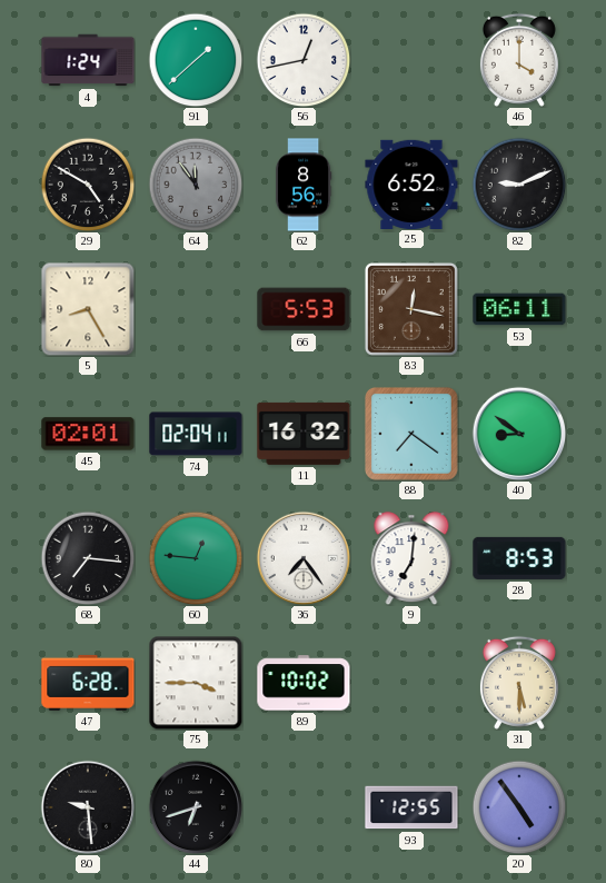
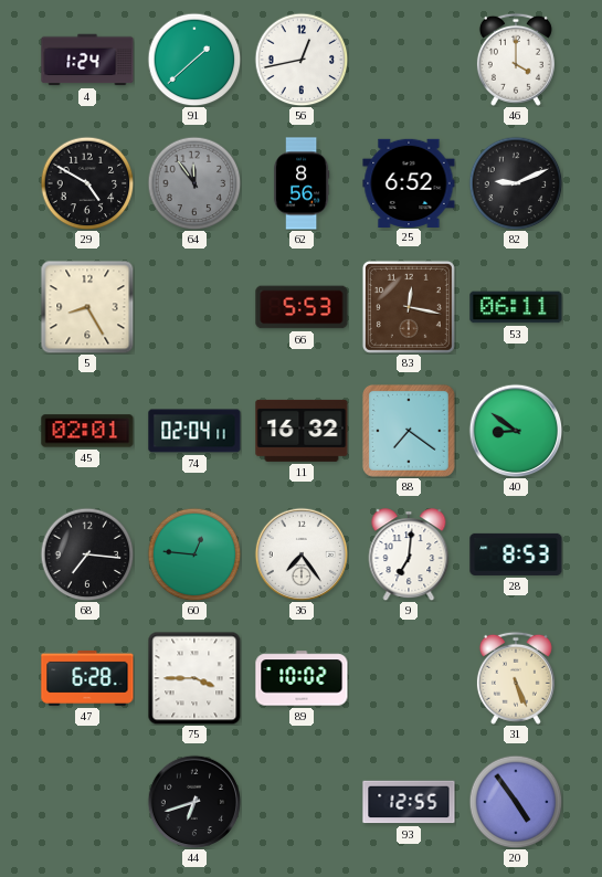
31: 5:30 -> 5:26
80: 9:29 -> none
